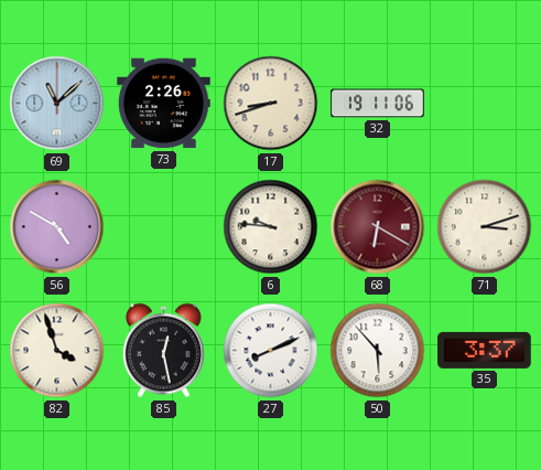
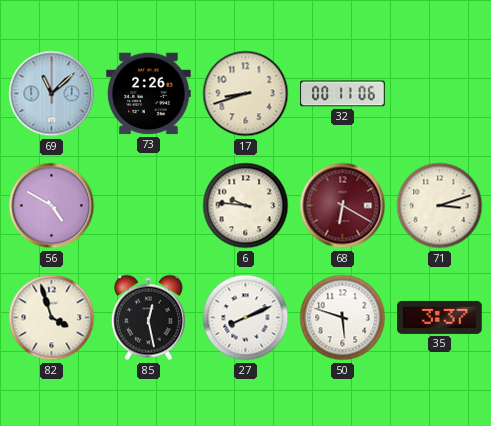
32: 19:11 -> 00:11
50: 5:53 -> 5:48
